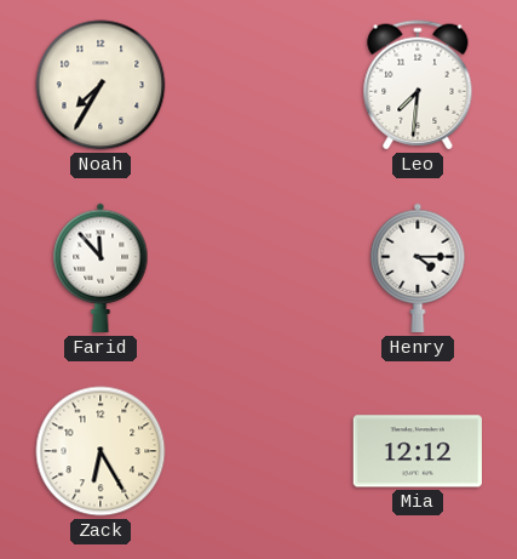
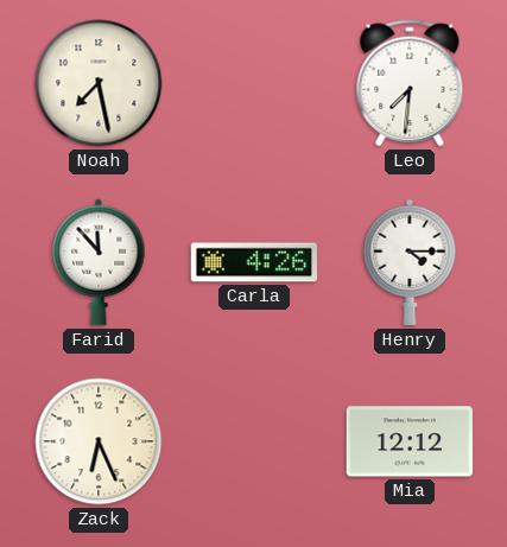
Noah: 7:35 -> 7:28
Carla: none -> 4:26
Zack: 6:25 -> 6:26
